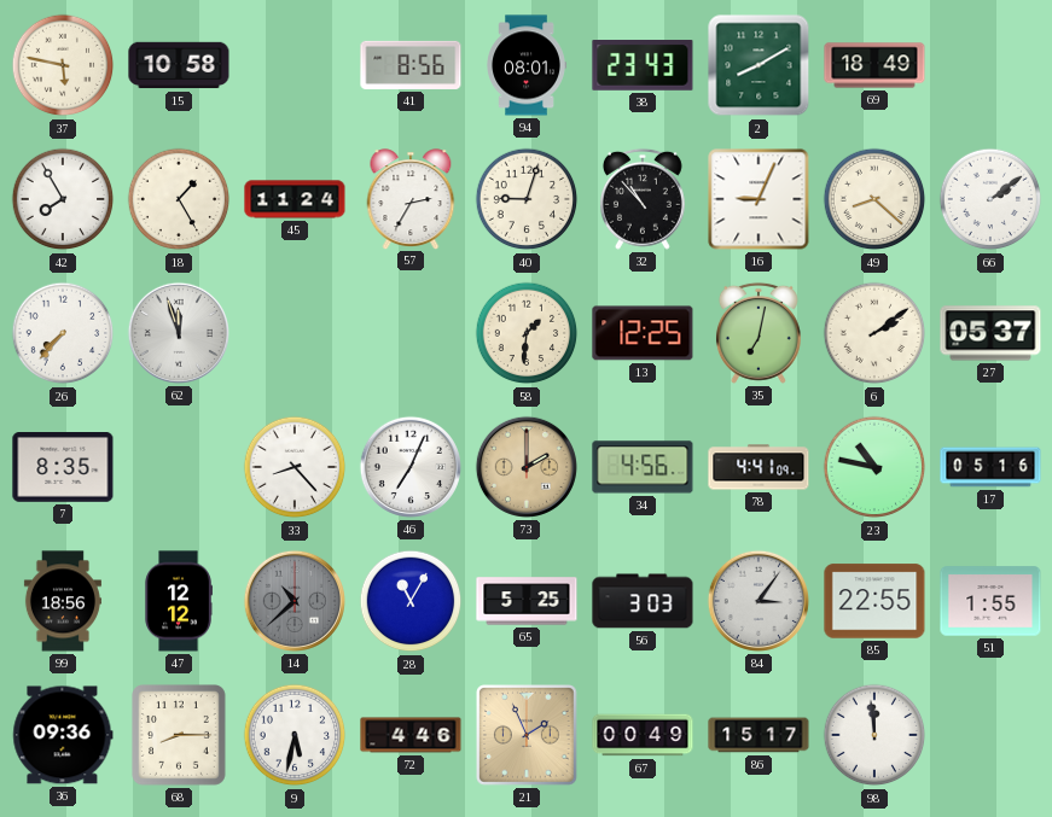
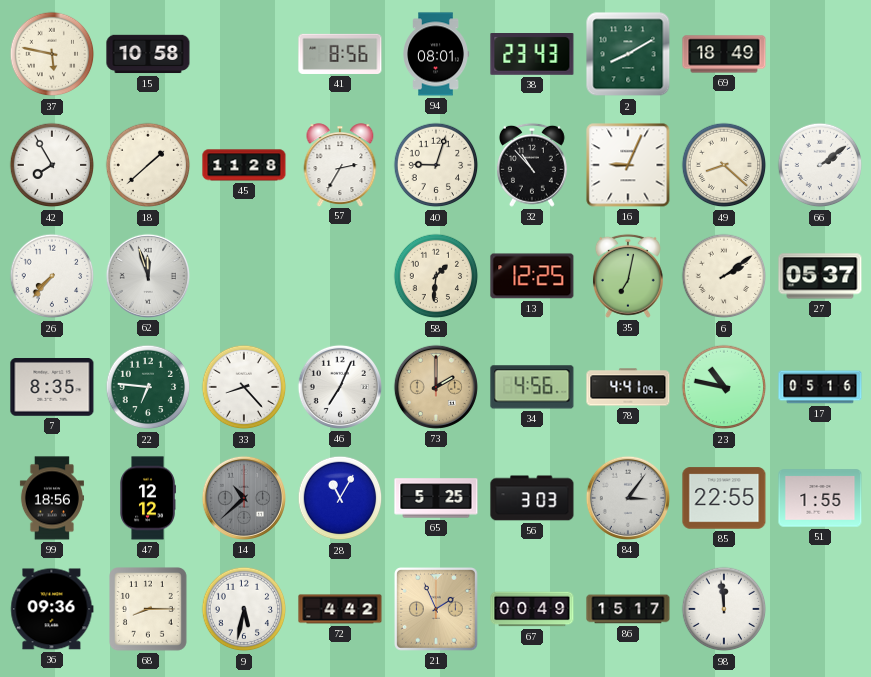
18: 1:25 -> 1:38
45: 11:24 -> 11:28
22: none -> 6:46
72: 4:46 -> 4:42
